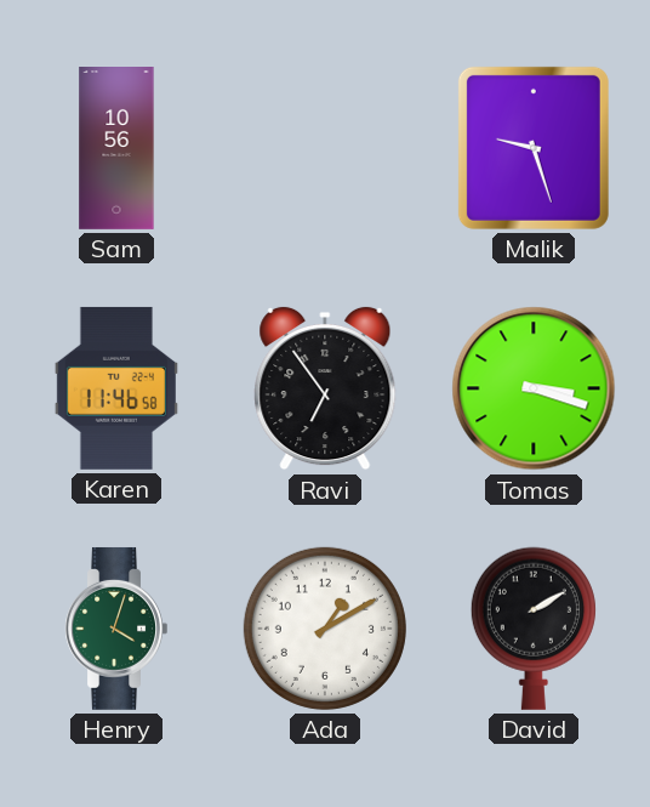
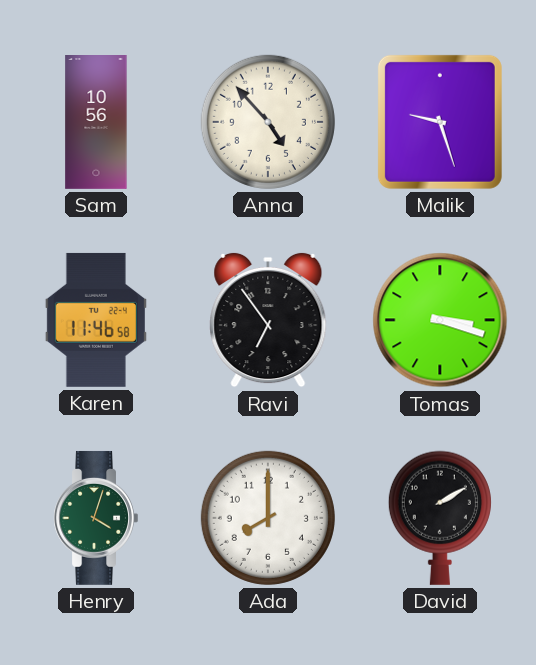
Anna: none -> 4:53
Ada: 1:10 -> 8:00
